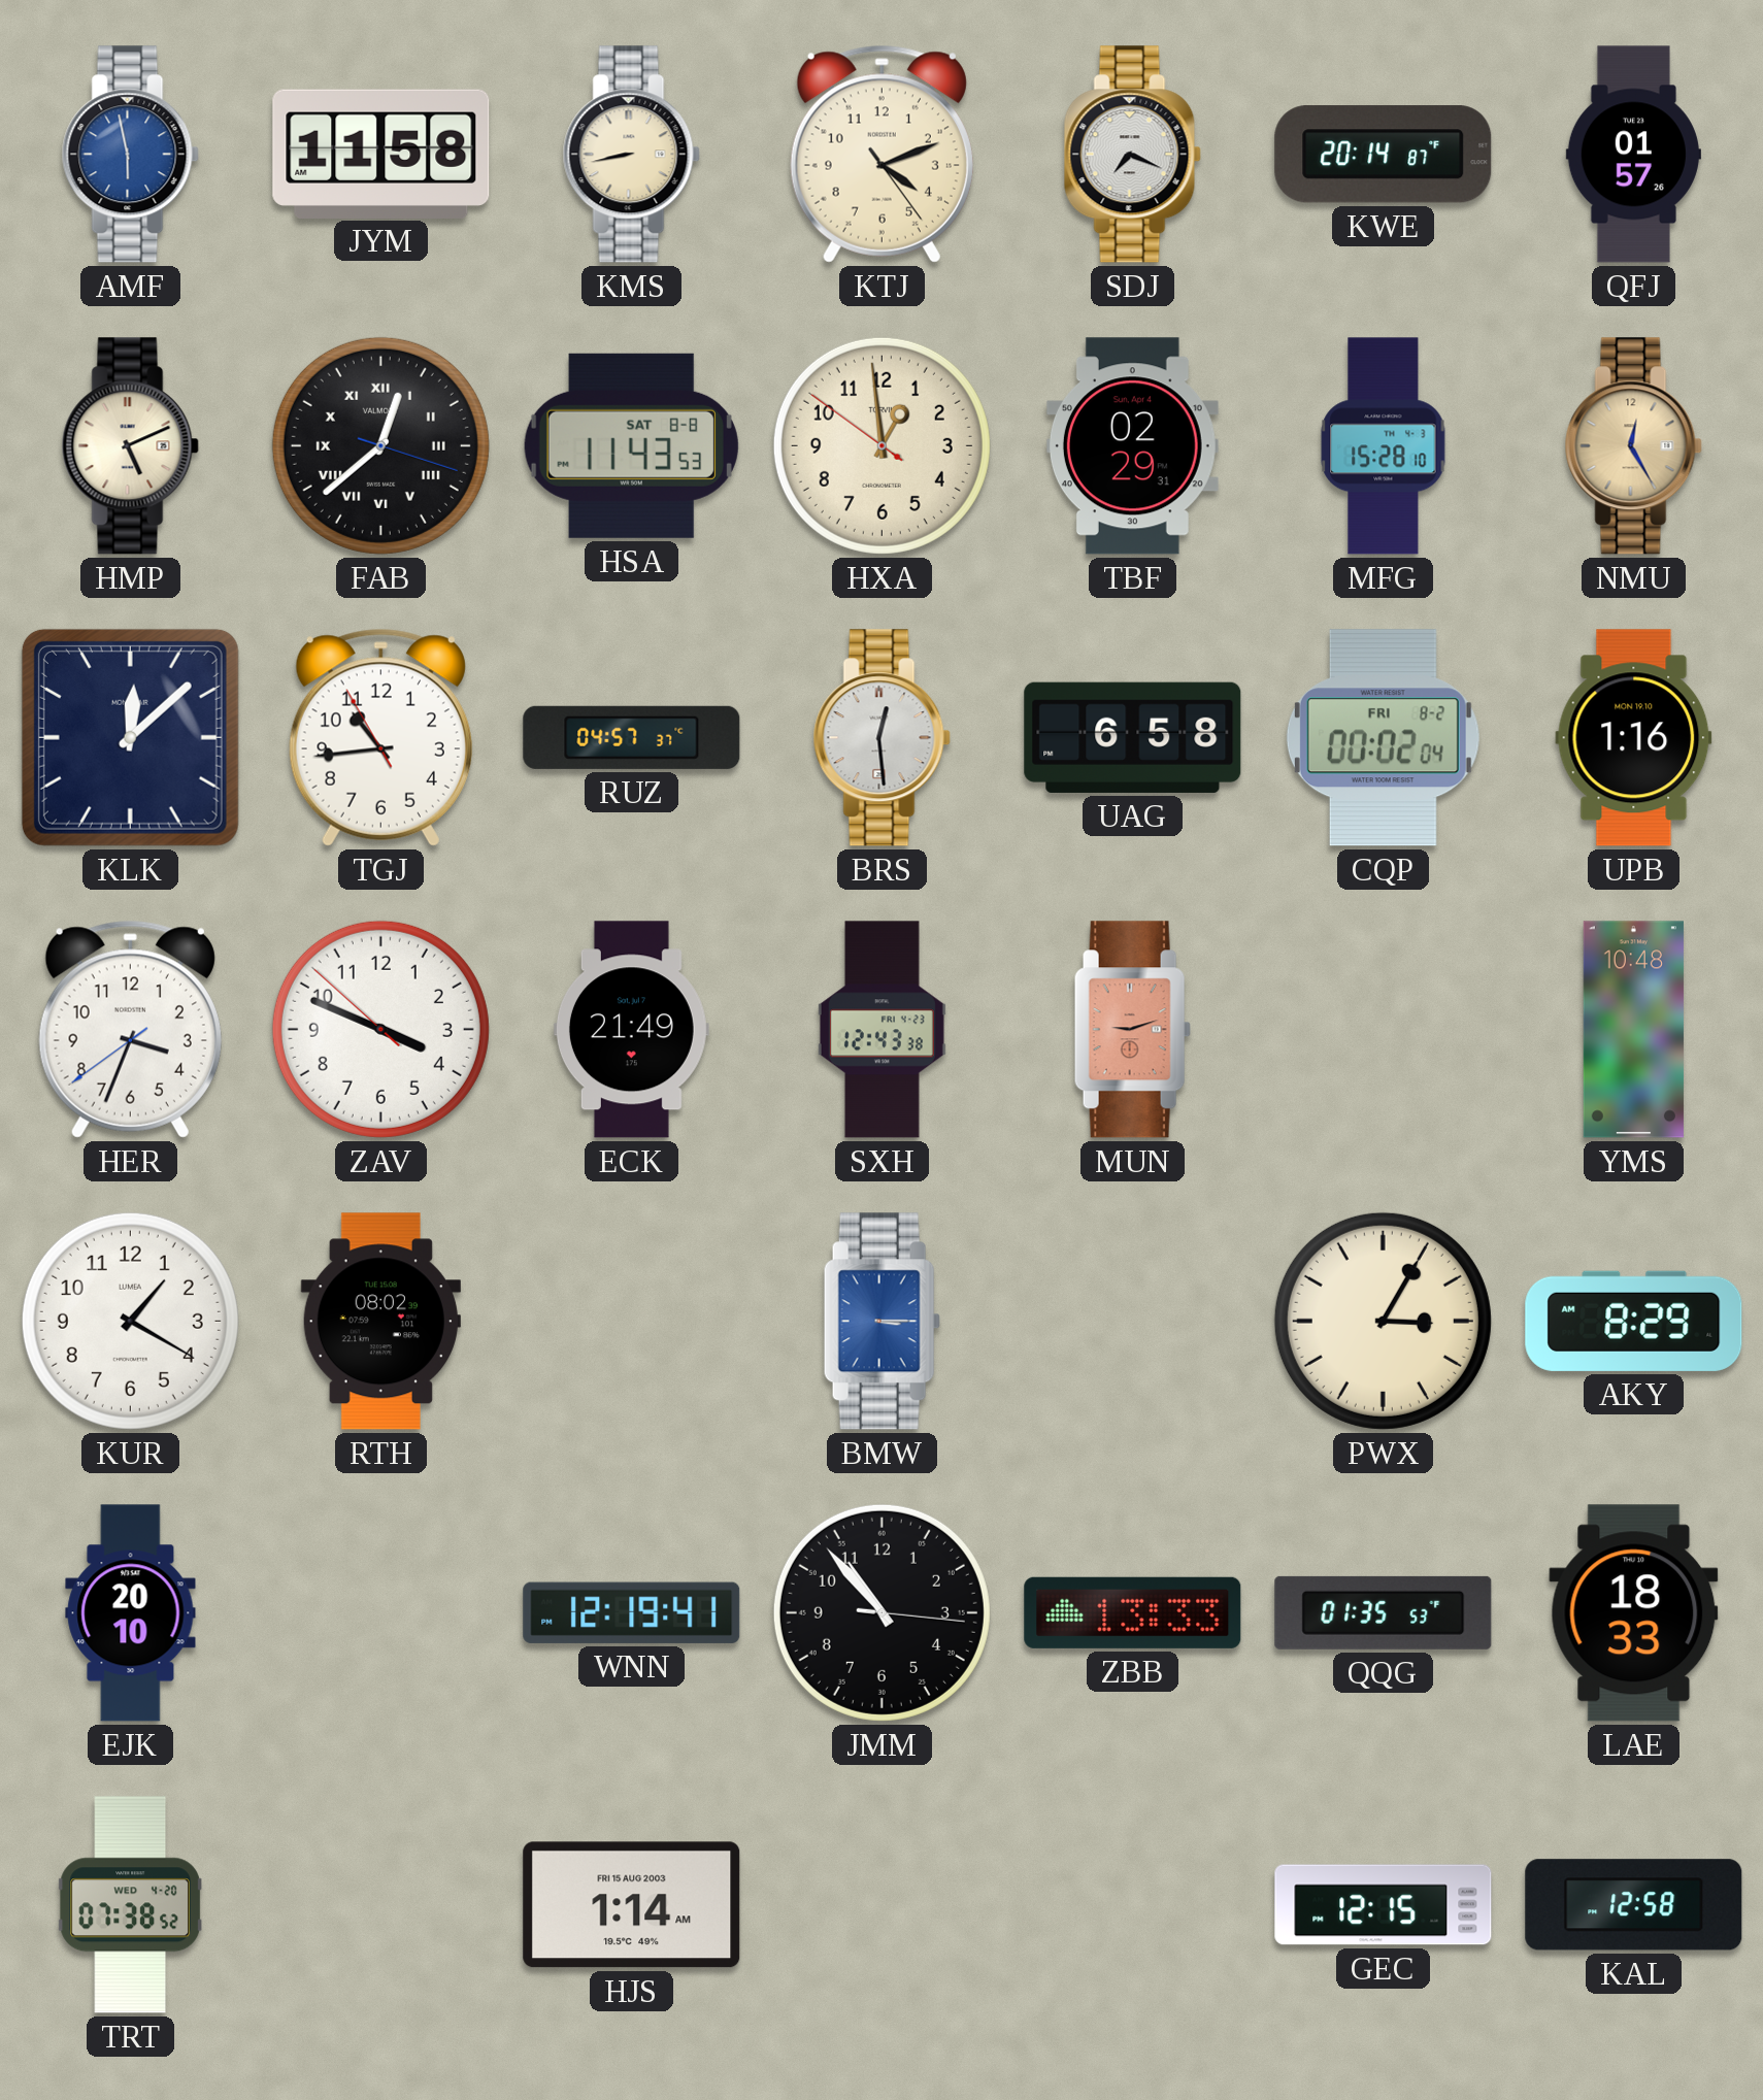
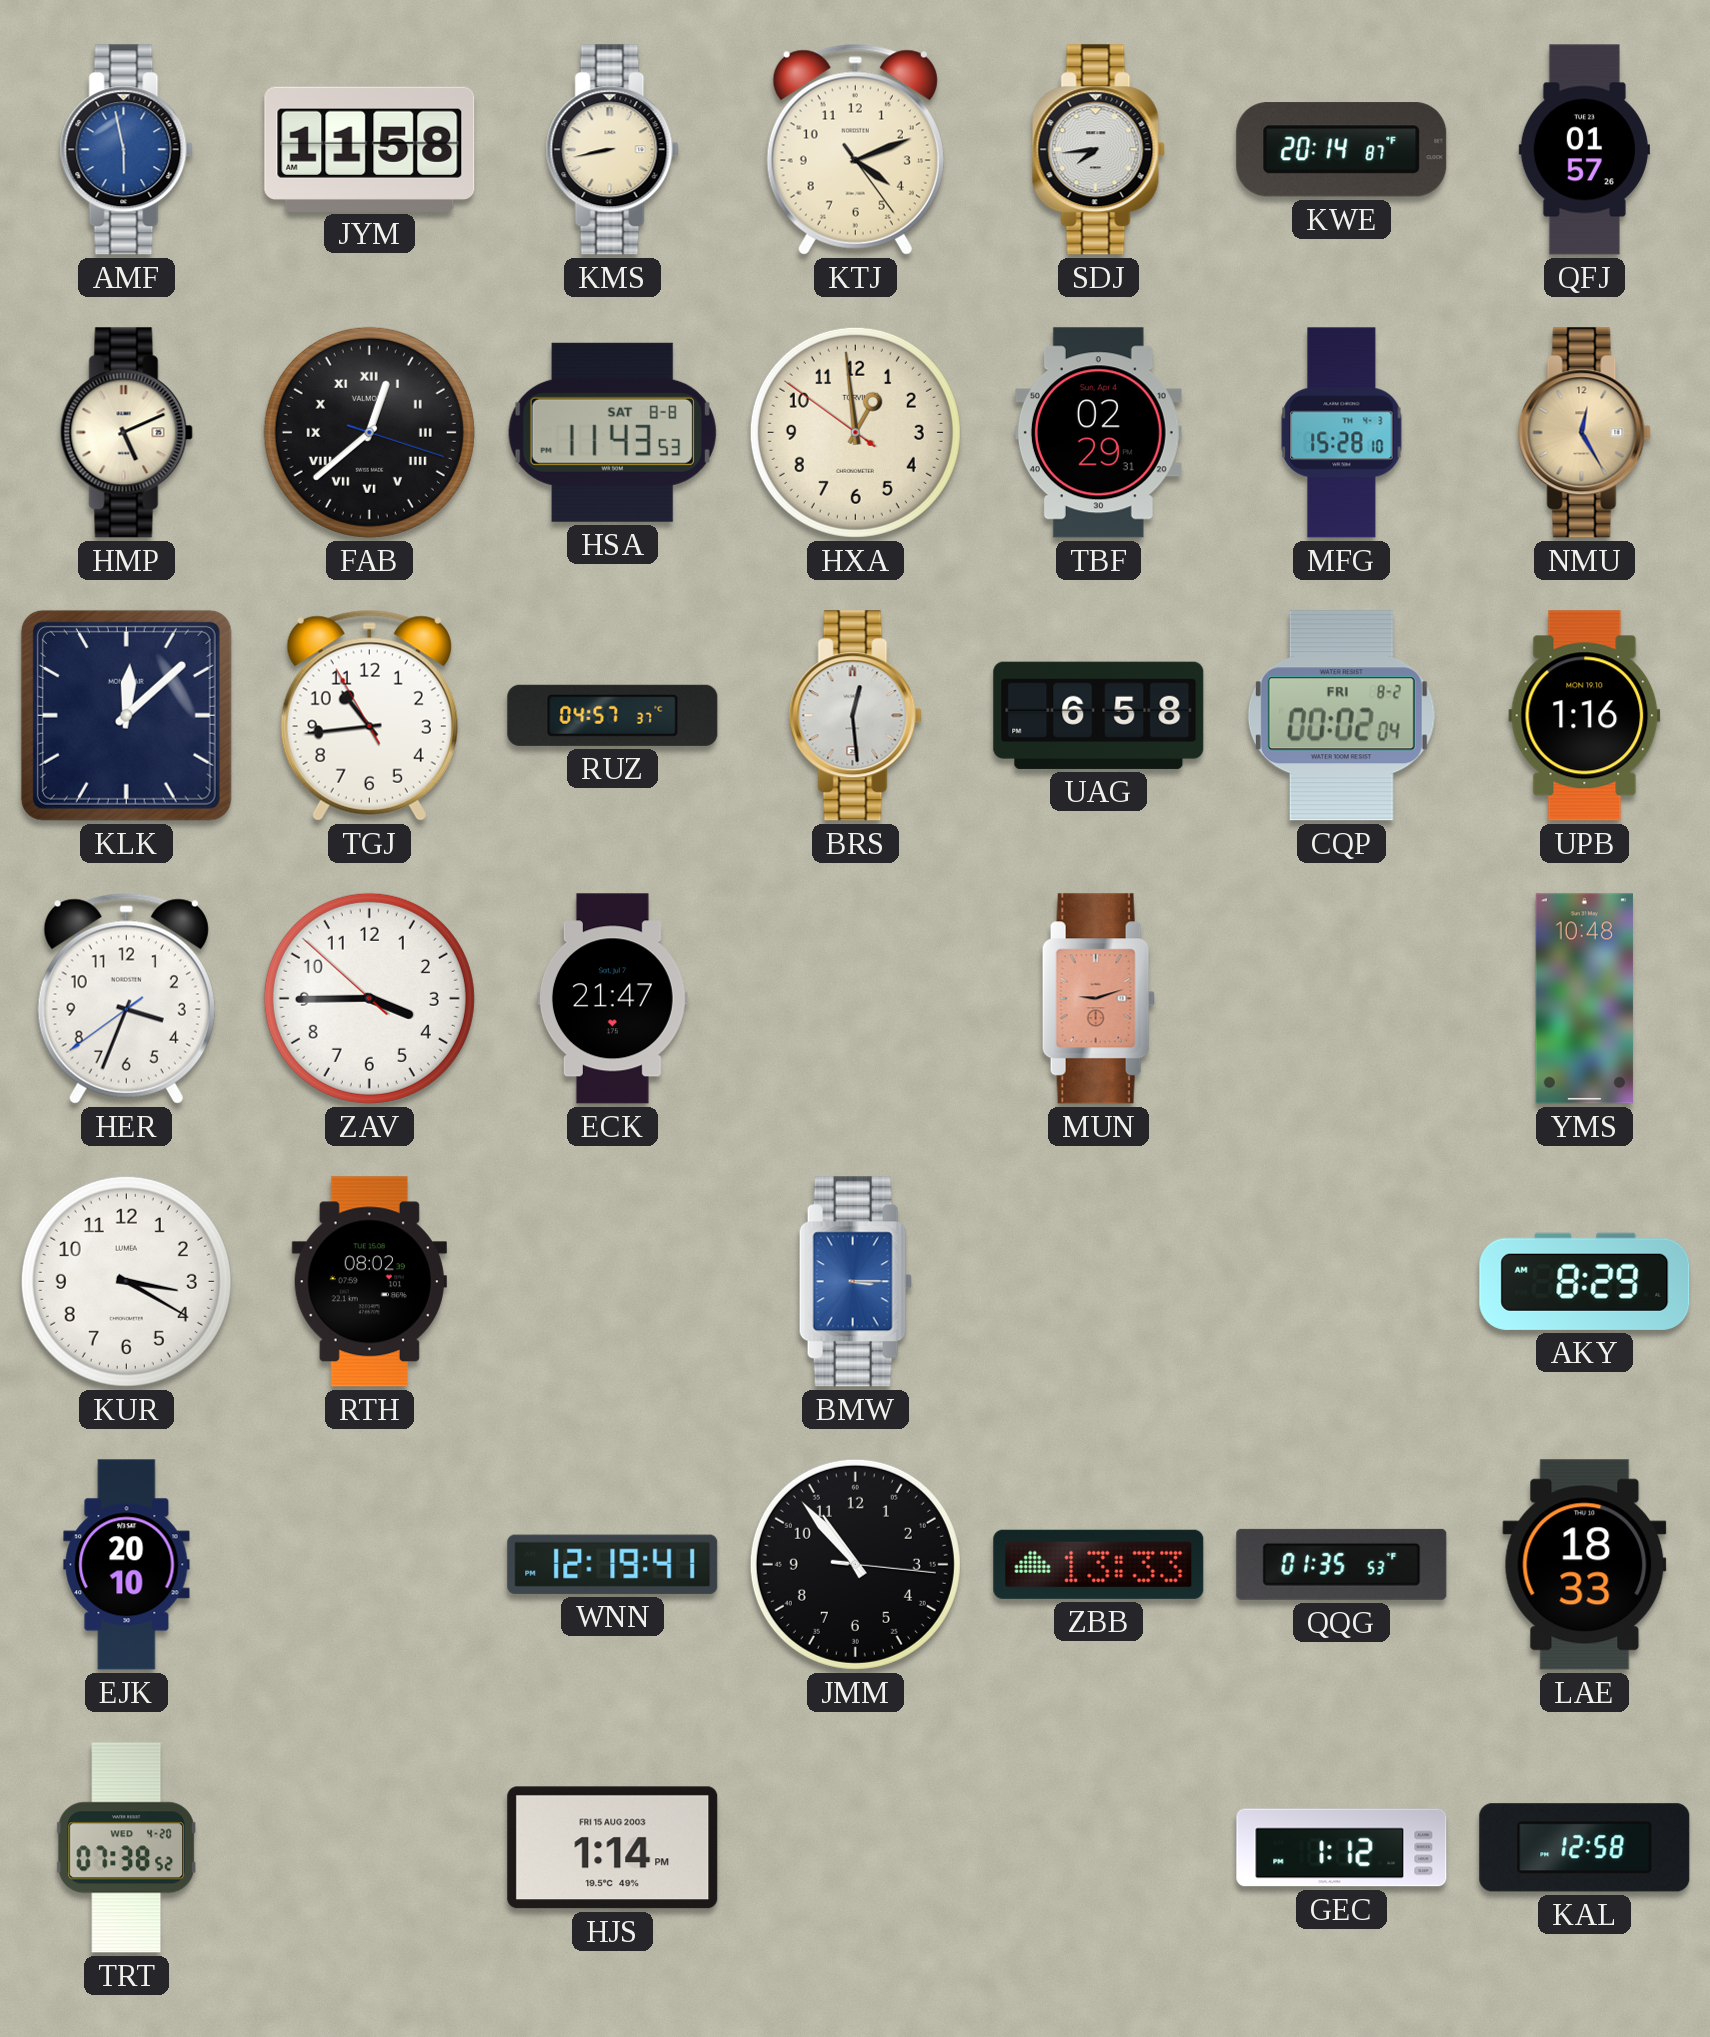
SDJ: 7:19 -> 7:44
ZAV: 3:48 -> 3:44
ECK: 21:49 -> 21:47
SXH: 12:43 -> none
KUR: 1:20 -> 3:20
PWX: 3:05 -> none
HJS: 1:14 AM -> 1:14 PM
GEC: 12:15 -> 1:12
